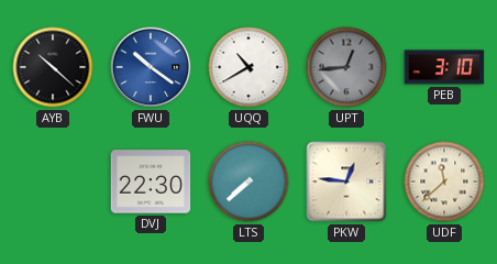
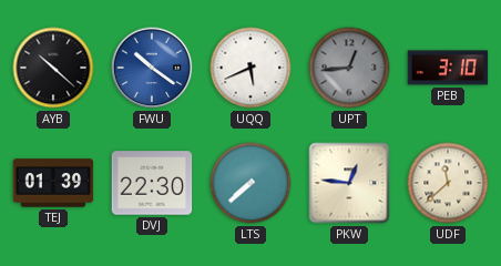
UQQ: 10:40 -> 5:41
TEJ: none -> 01:39
